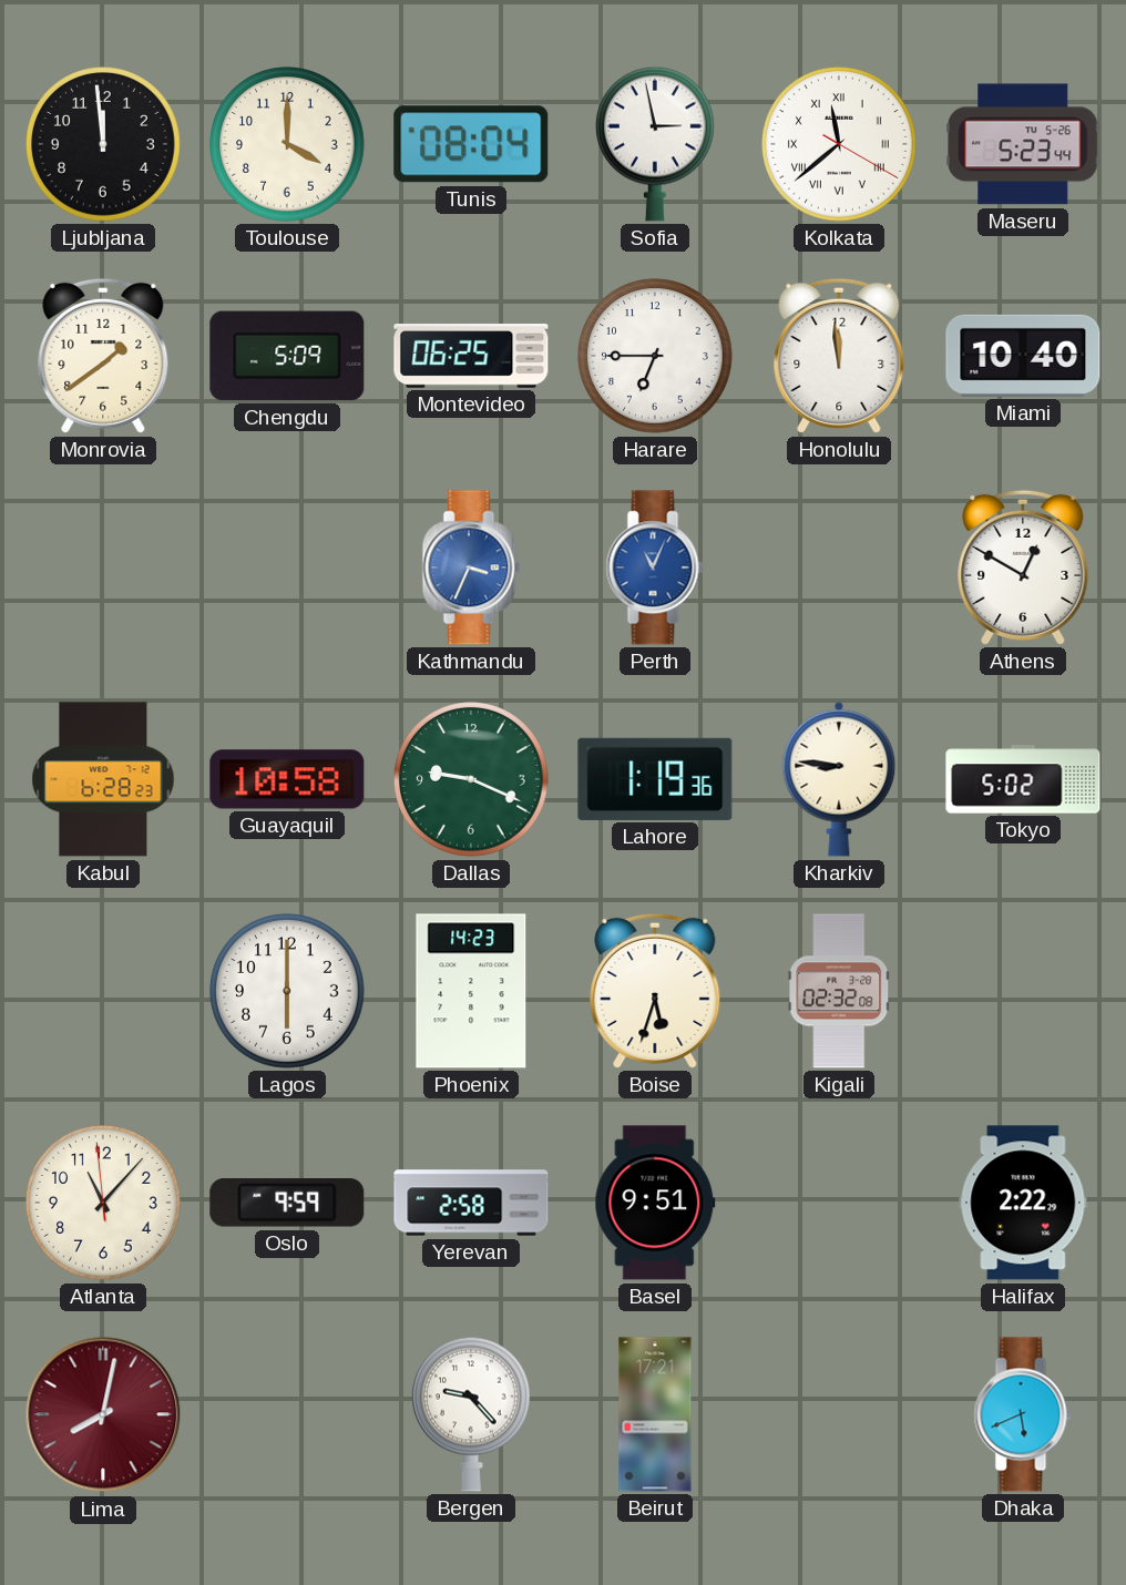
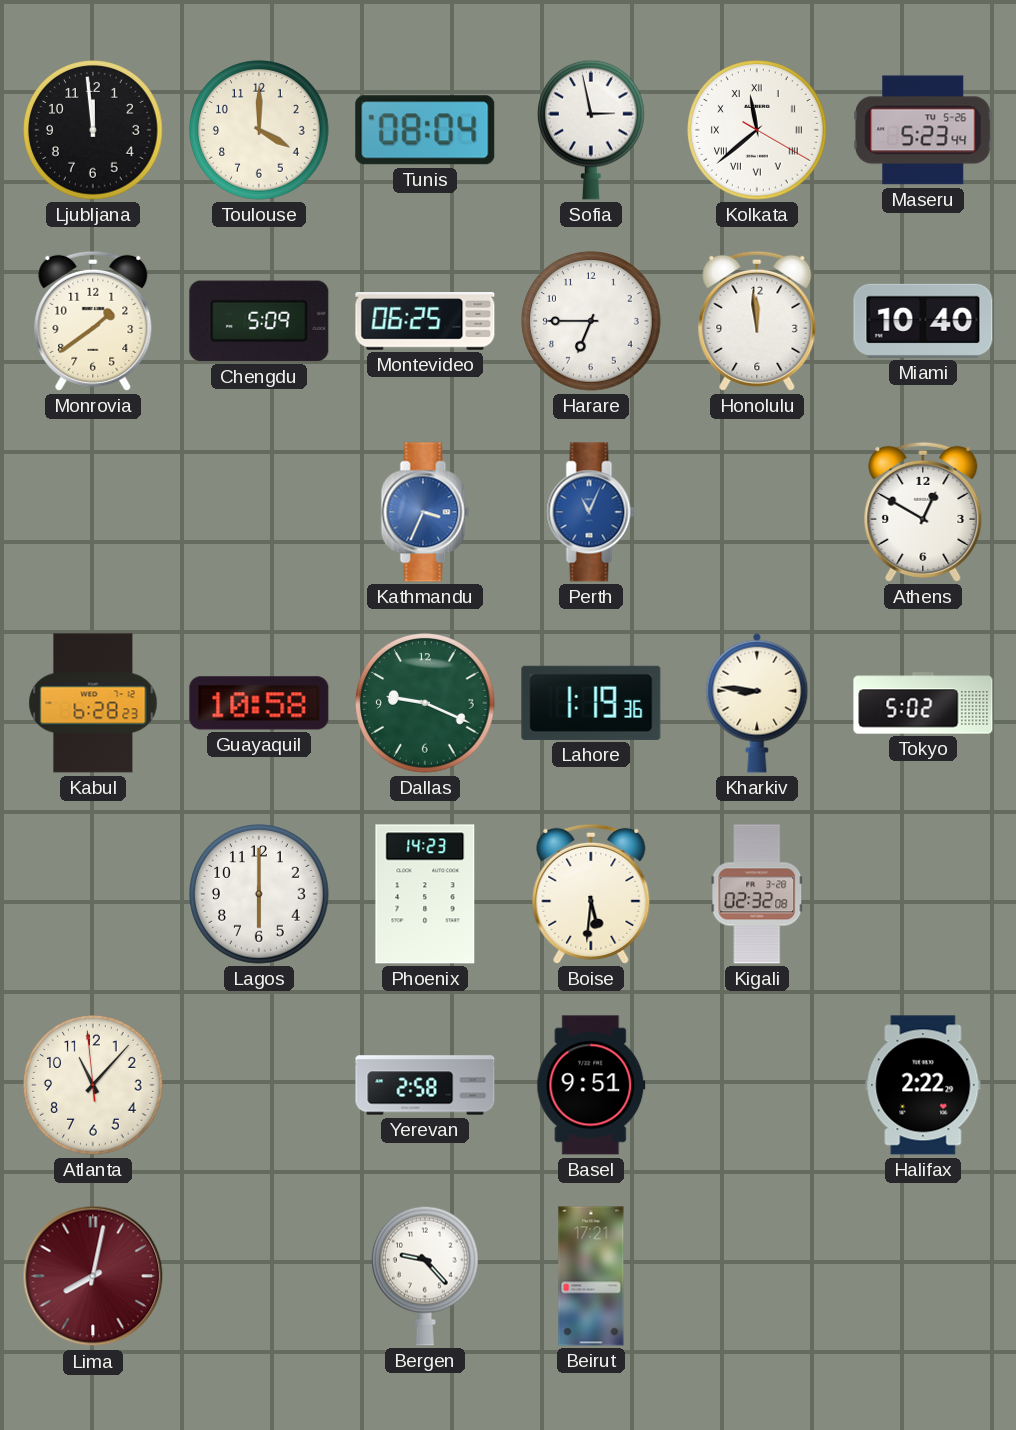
Boise: 5:33 -> 5:31
Oslo: 9:59 -> none
Dhaka: 5:41 -> none
